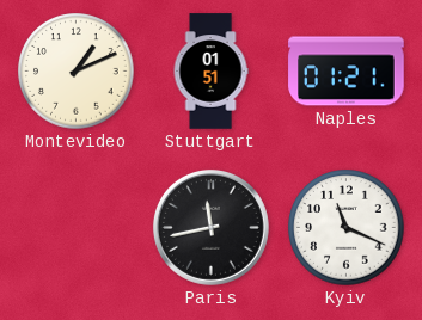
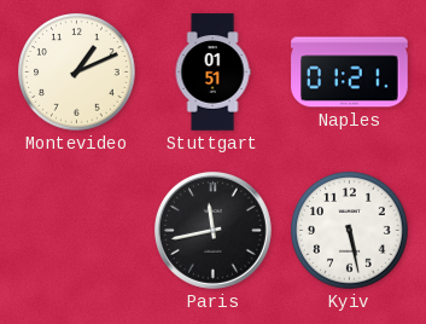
Kyiv: 11:19 -> 5:28
